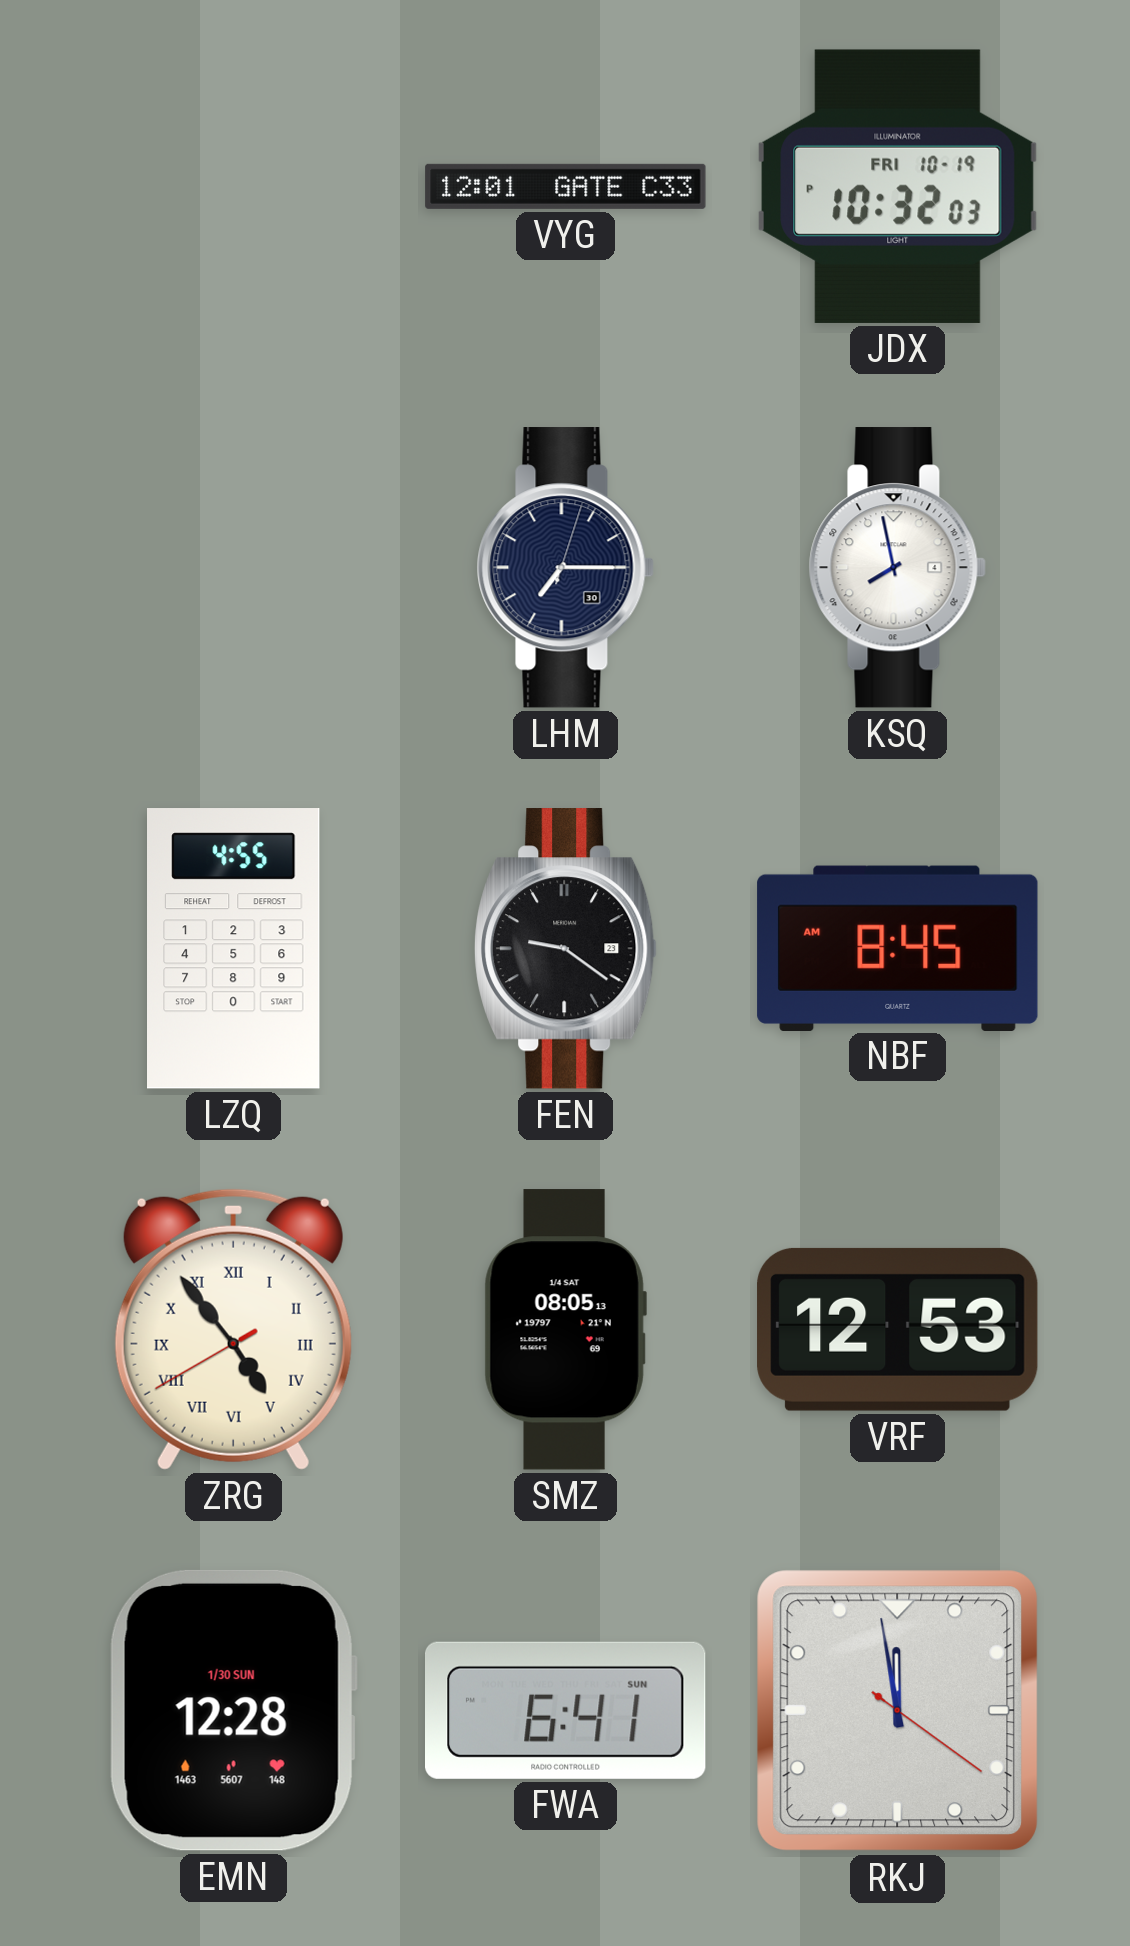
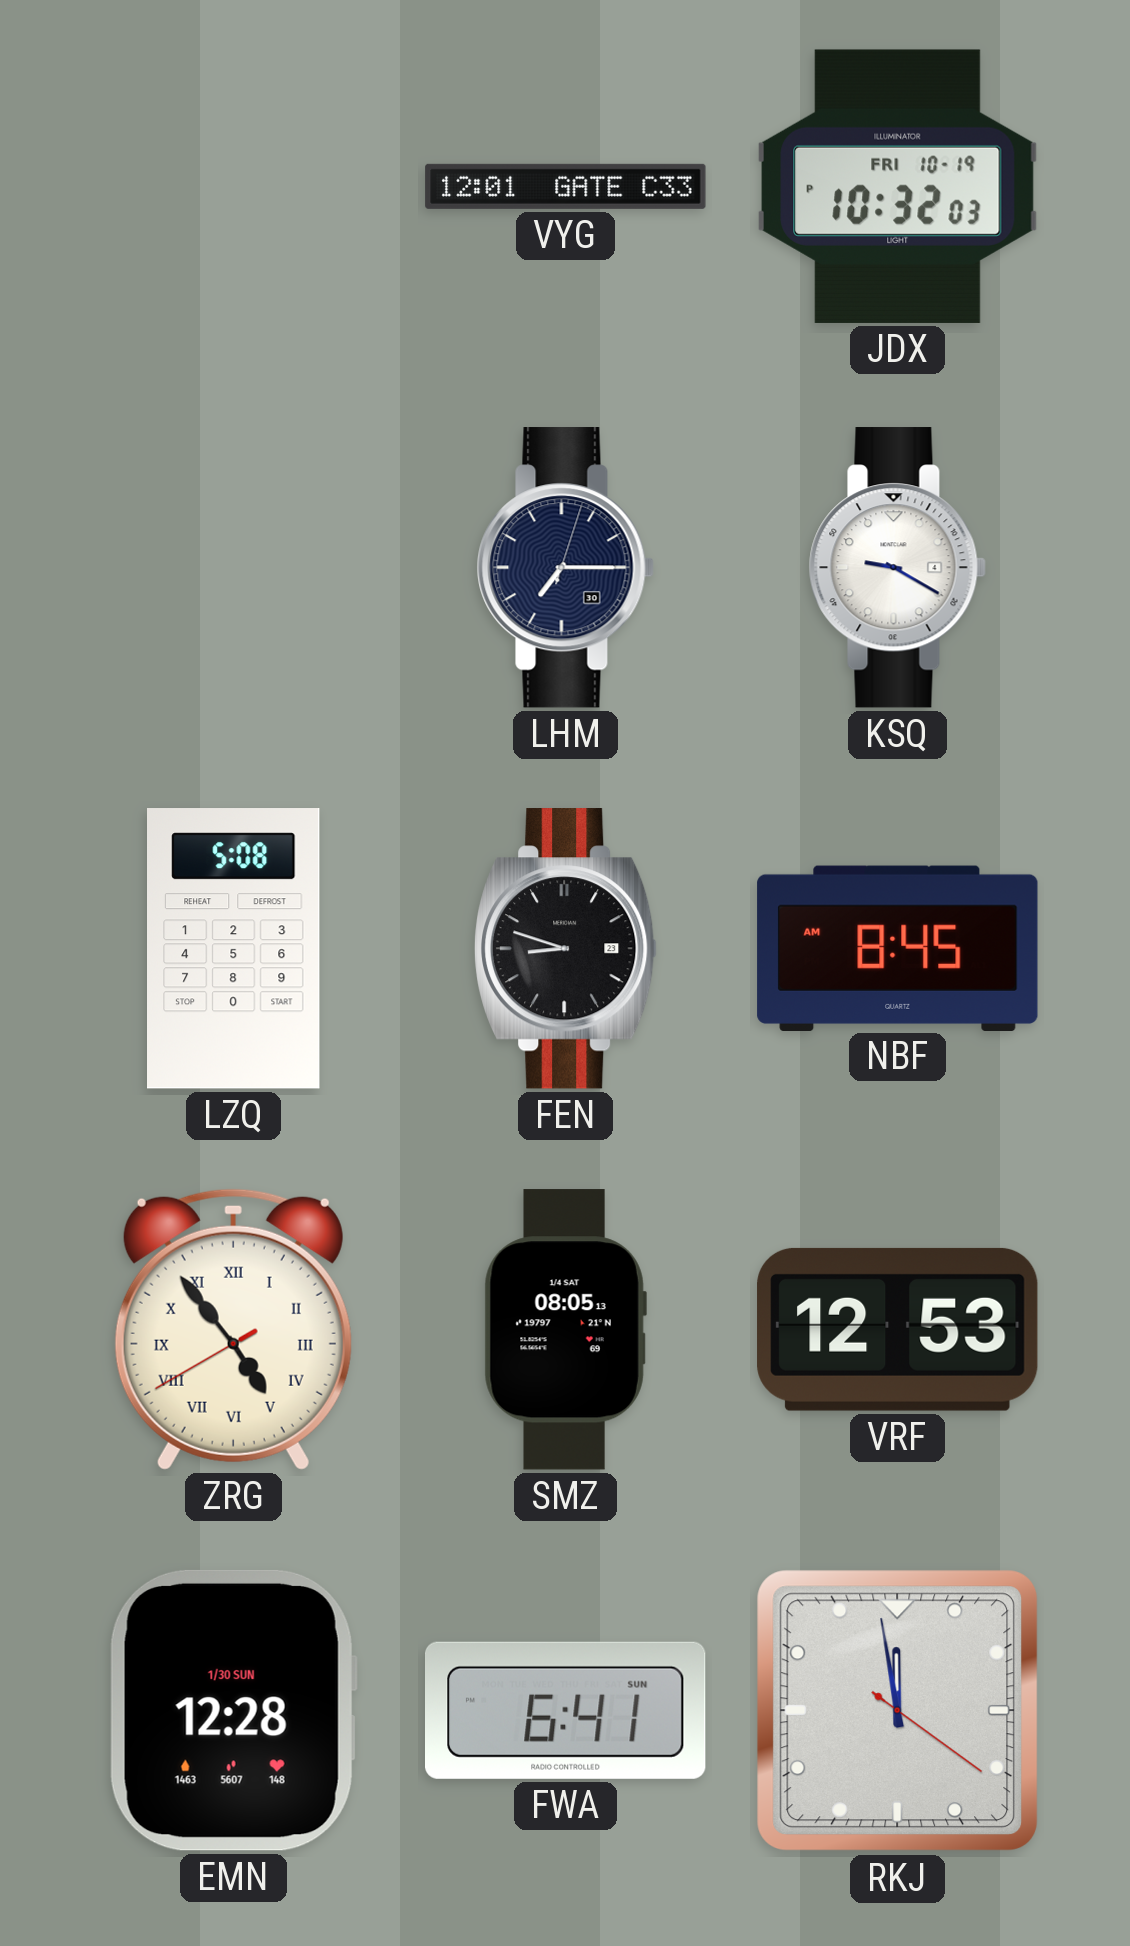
KSQ: 7:58 -> 9:20
LZQ: 4:55 -> 5:08
FEN: 9:21 -> 8:48
